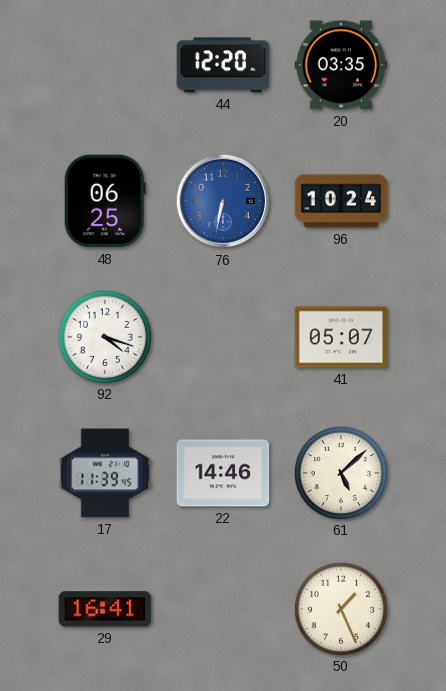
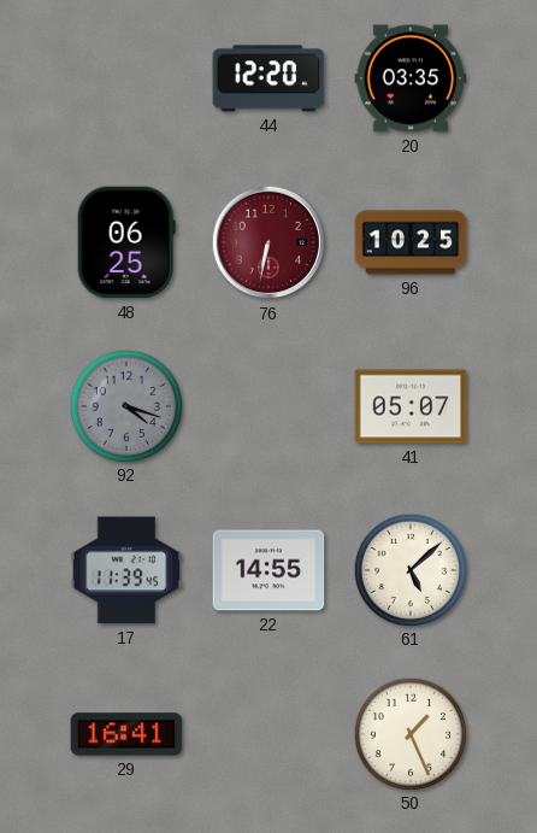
76 dial: blue -> burgundy
96: 10:24 -> 10:25
92 dial: white -> grey
22: 14:46 -> 14:55
